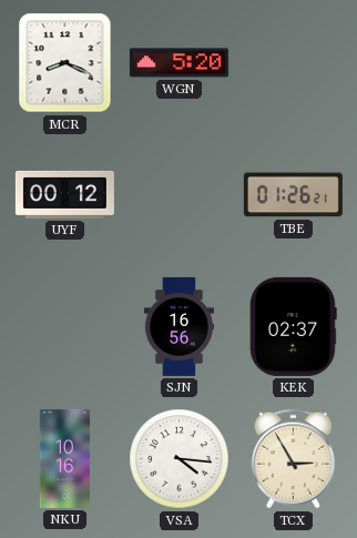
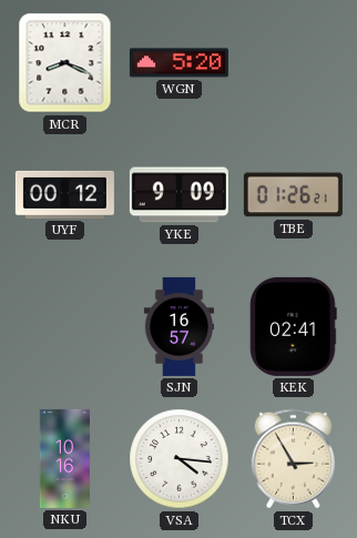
YKE: none -> 9:09
SJN: 16:56 -> 16:57
KEK: 02:37 -> 02:41
